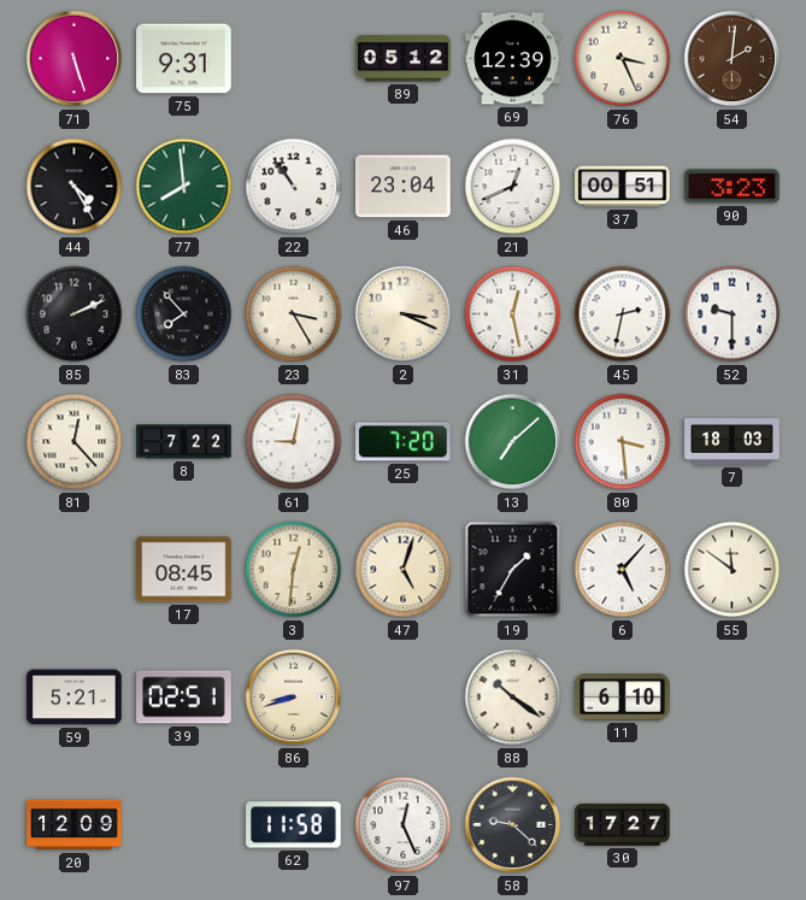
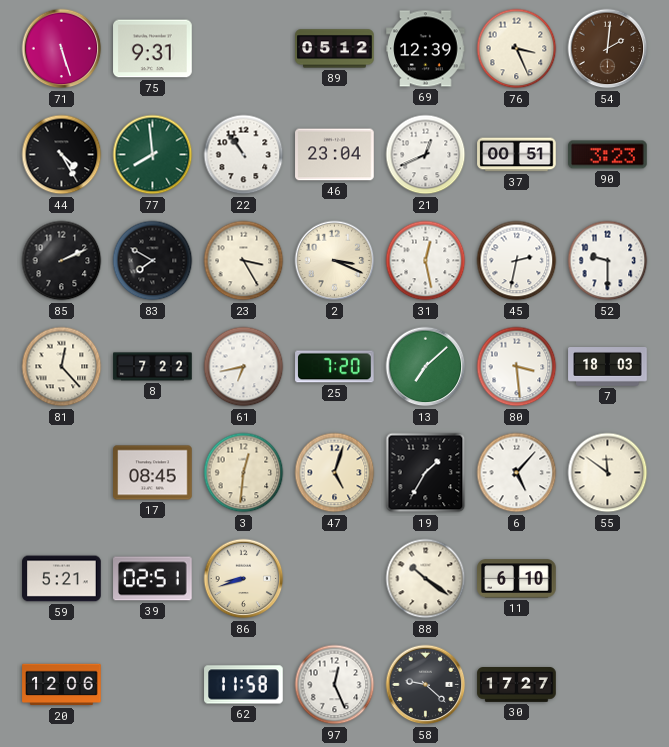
83: 7:53 -> 7:50
61: 9:02 -> 6:43
20: 12:09 -> 12:06
